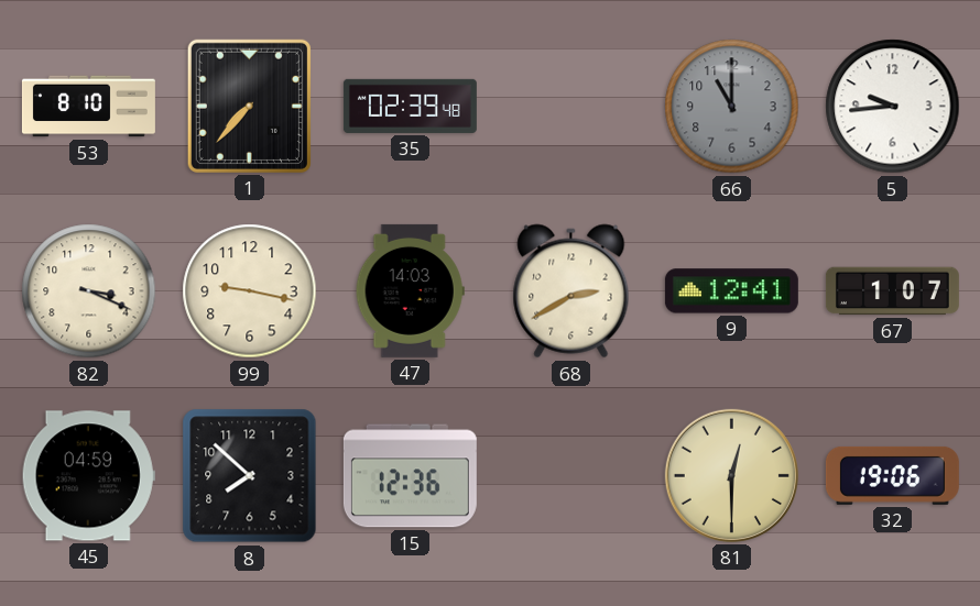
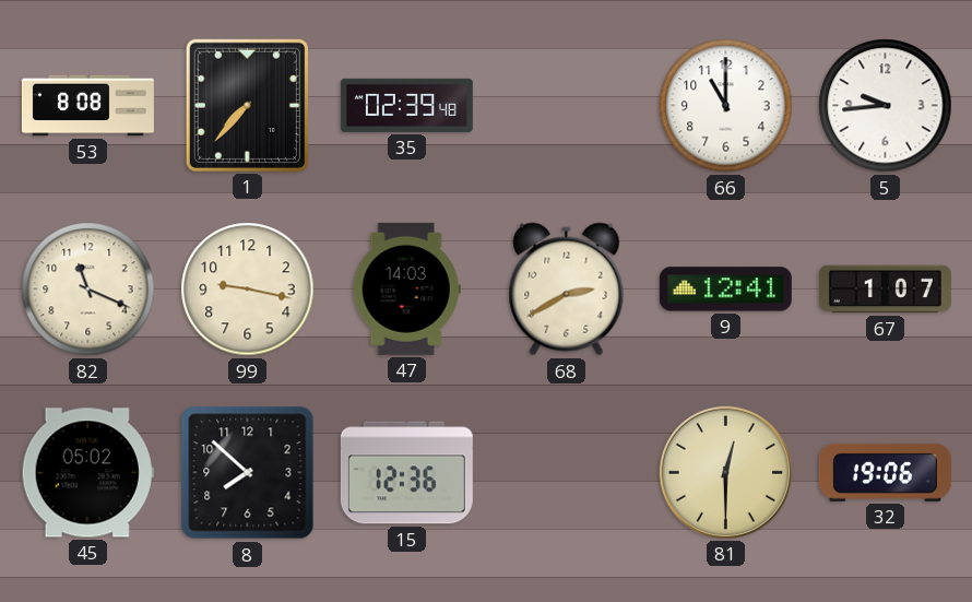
53: 8:10 -> 8:08
66 dial: grey -> white
82: 3:19 -> 11:19
45: 04:59 -> 05:02
